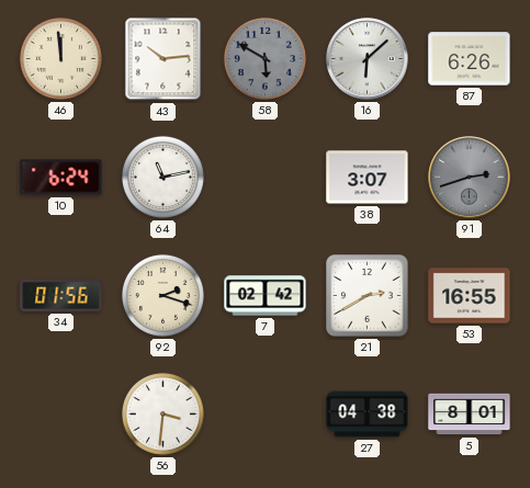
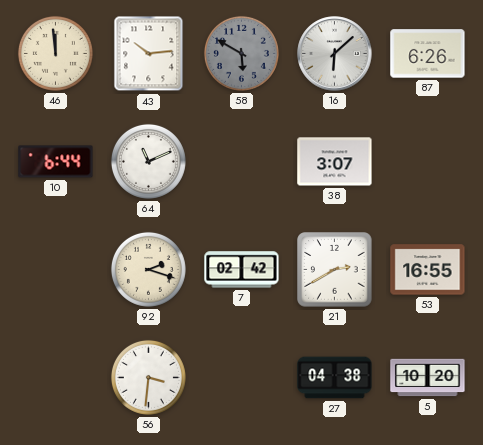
10: 6:24 -> 6:44
64: 11:13 -> 11:11
91: 2:42 -> none
34: 01:56 -> none
5: 8:01 -> 10:20
